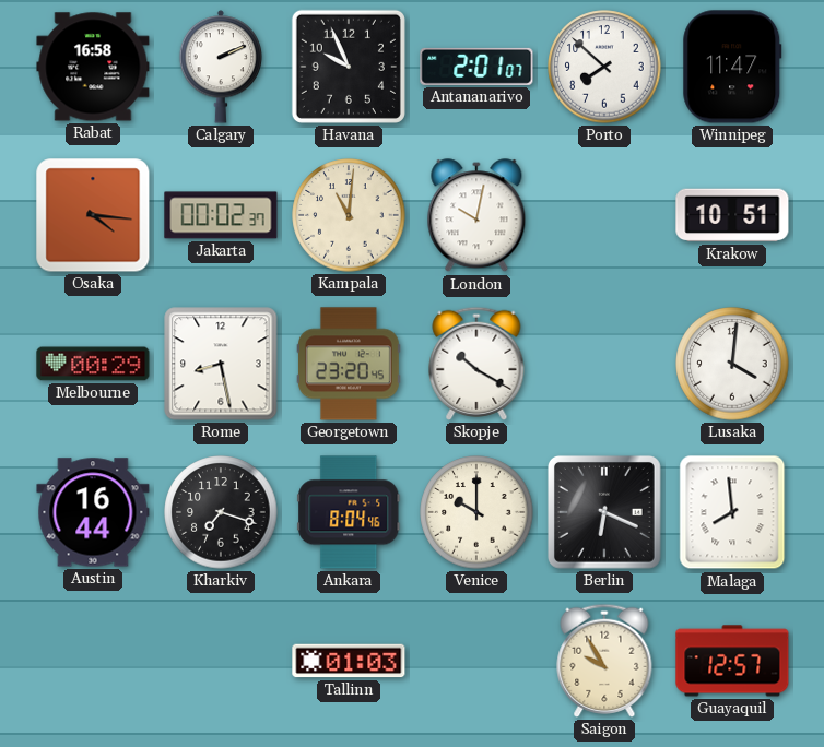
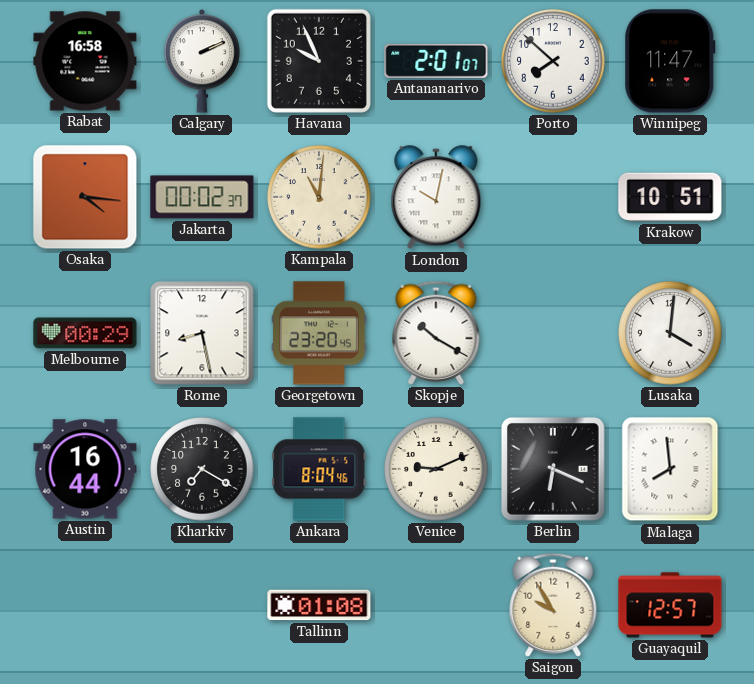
Kharkiv: 7:18 -> 7:20
Venice: 10:00 -> 9:11
Tallinn: 01:03 -> 01:08
